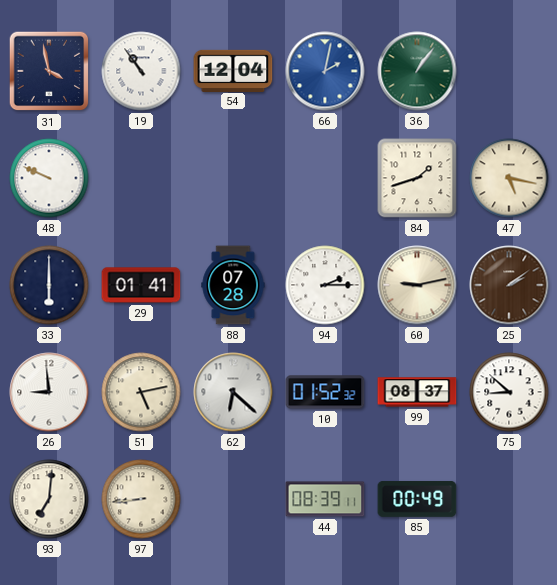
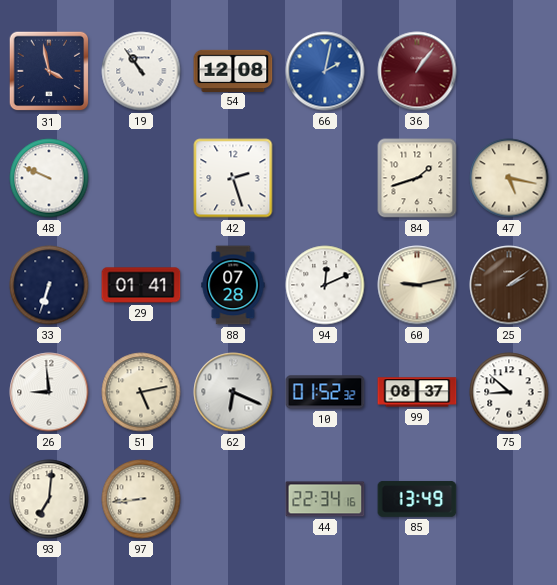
54: 12:04 -> 12:08
36 dial: green -> burgundy
42: none -> 2:27
33: 6:00 -> 6:33
94: 2:15 -> 12:11
62: 6:22 -> 6:19
44: 08:39 -> 22:34
85: 00:49 -> 13:49
